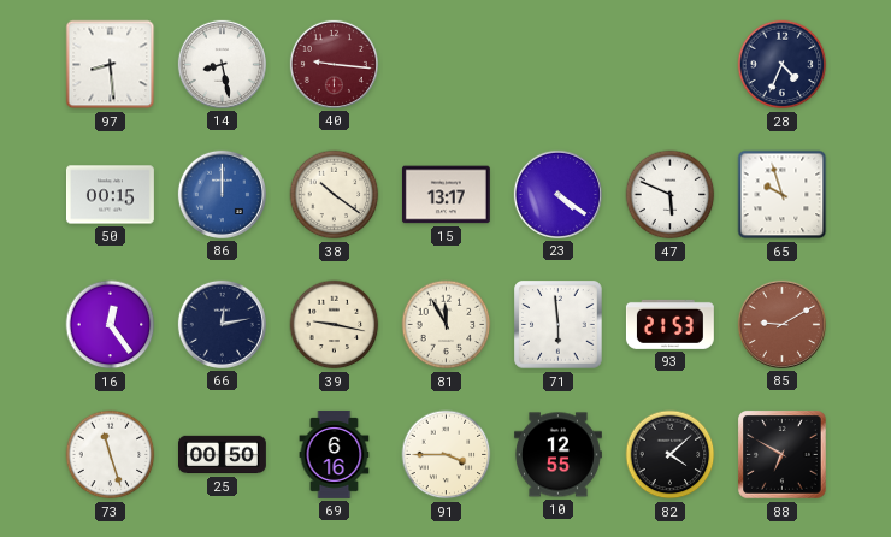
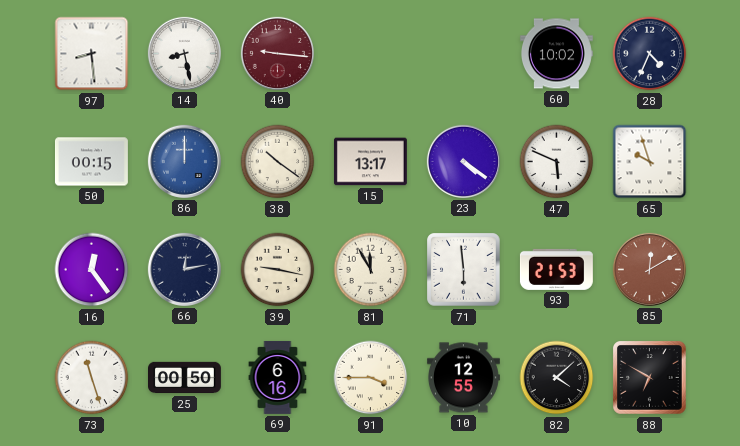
60: none -> 10:02
85: 9:10 -> 12:10
